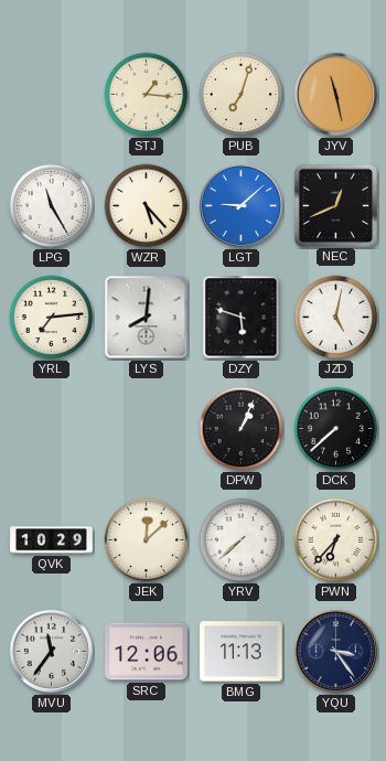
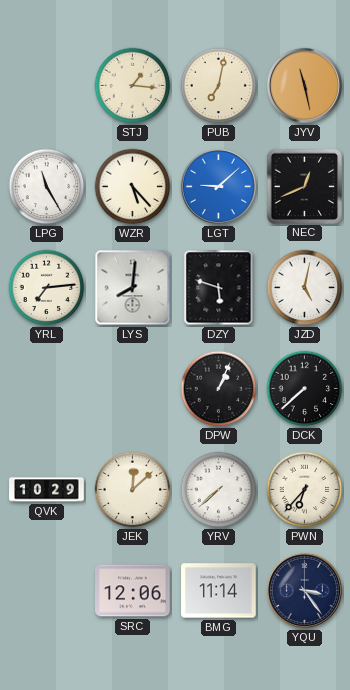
PUB: 7:03 -> 7:02
MVU: 11:36 -> none
BMG: 11:13 -> 11:14
